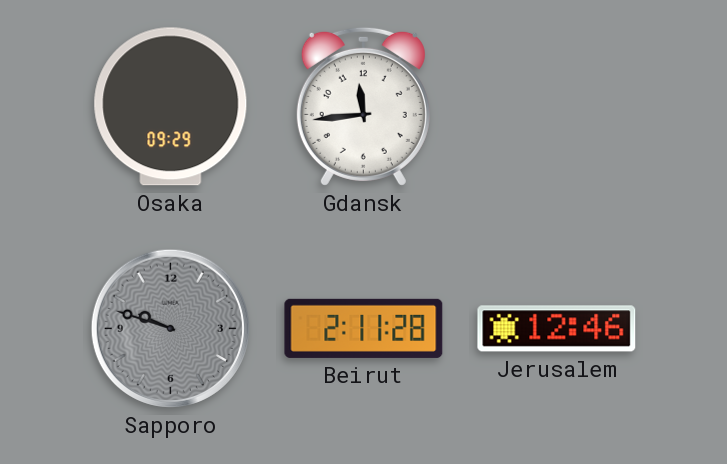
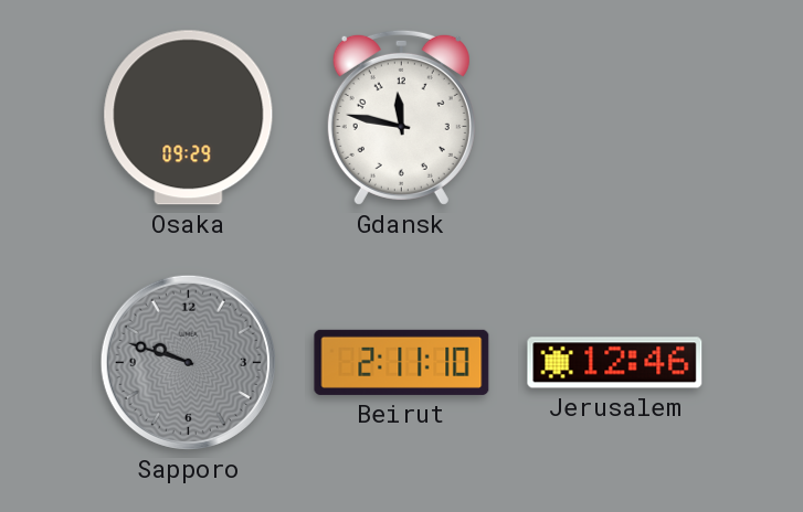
Gdansk: 11:44 -> 11:47
Beirut: 2:11:28 -> 2:11:10
